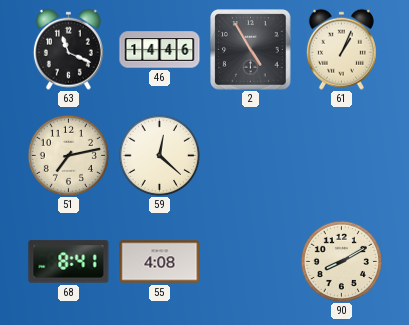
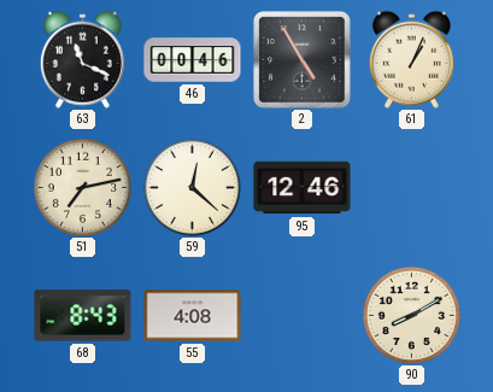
46: 14:46 -> 00:46
95: none -> 12:46
68: 8:41 -> 8:43
